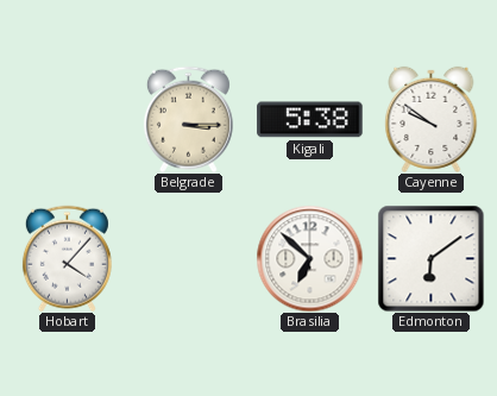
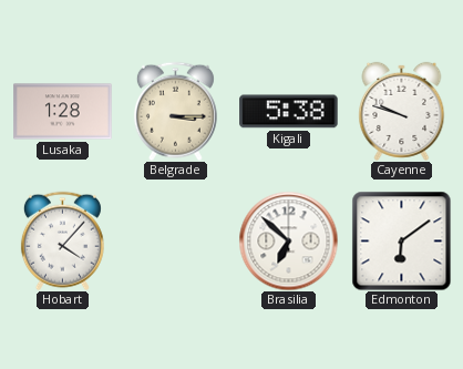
Lusaka: none -> 1:28
Cayenne: 9:51 -> 9:48
